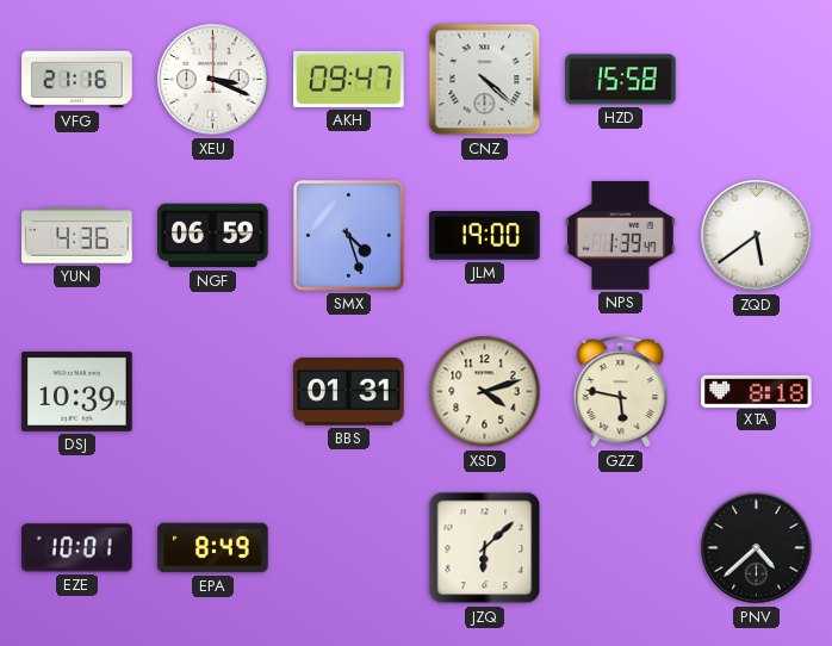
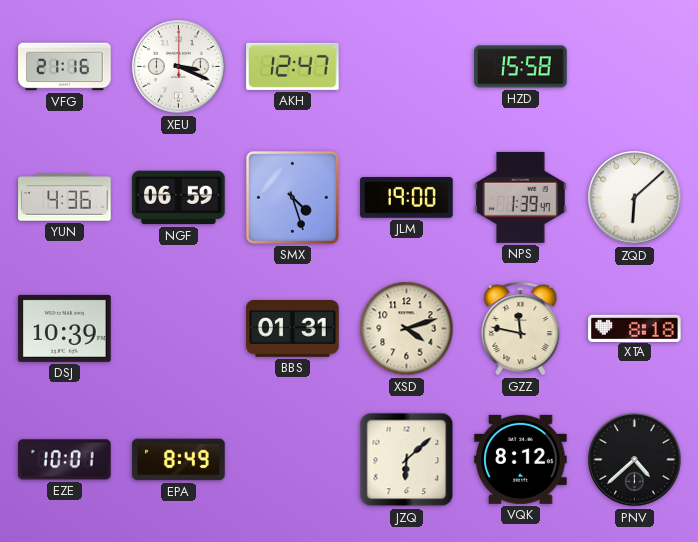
AKH: 09:47 -> 12:47
CNZ: 4:22 -> none
ZQD: 5:39 -> 6:08
GZZ: 5:47 -> 11:47
VQK: none -> 8:12
